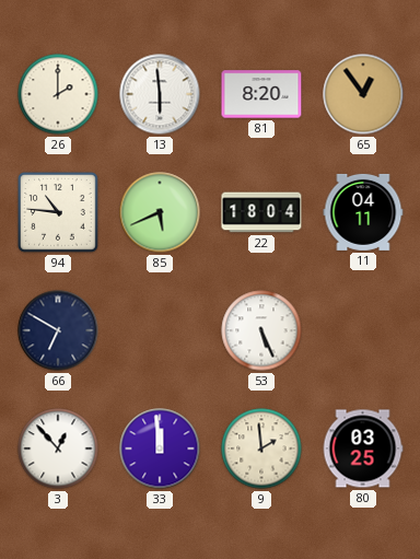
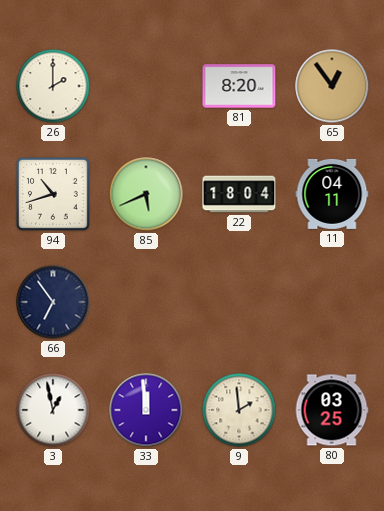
13: 5:59 -> none
94: 10:46 -> 10:42
66: 6:50 -> 6:54
53: 5:26 -> none
3: 12:53 -> 12:58
